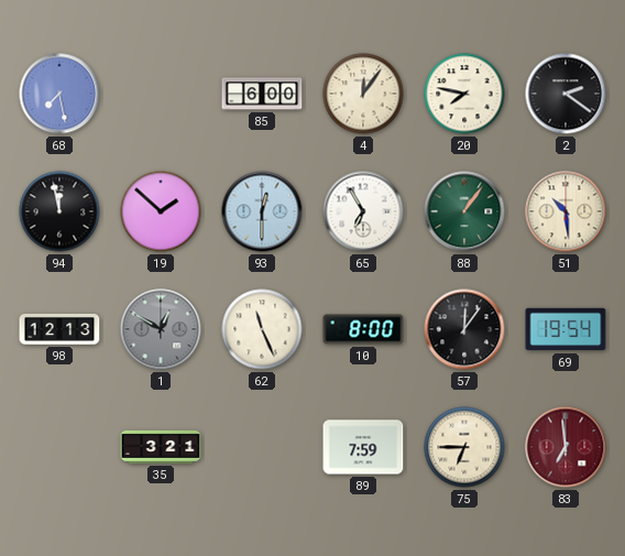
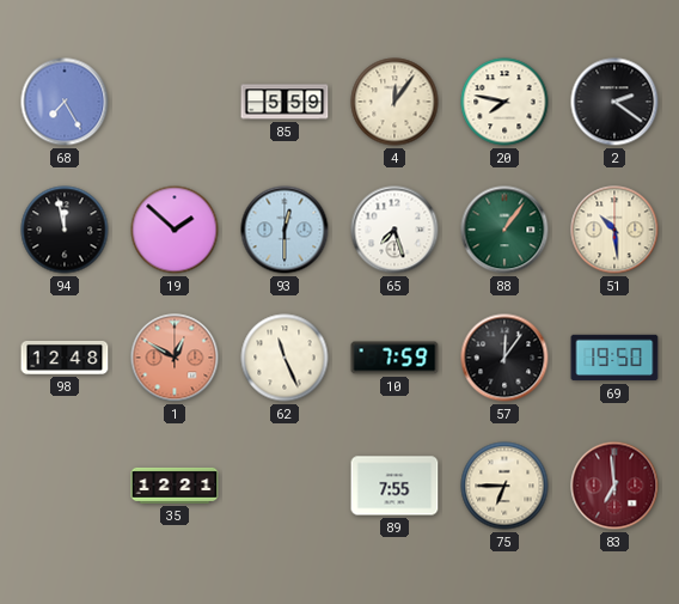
68: 7:28 -> 7:25
85: 6:00 -> 5:59
65: 6:55 -> 7:27
98: 12:13 -> 12:48
1 dial: grey -> salmon
10: 8:00 -> 7:59
69: 19:54 -> 19:50
35: 3:21 -> 12:21
89: 7:59 -> 7:55
